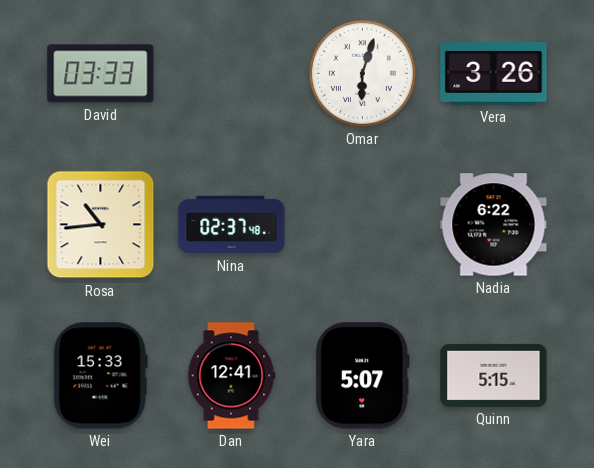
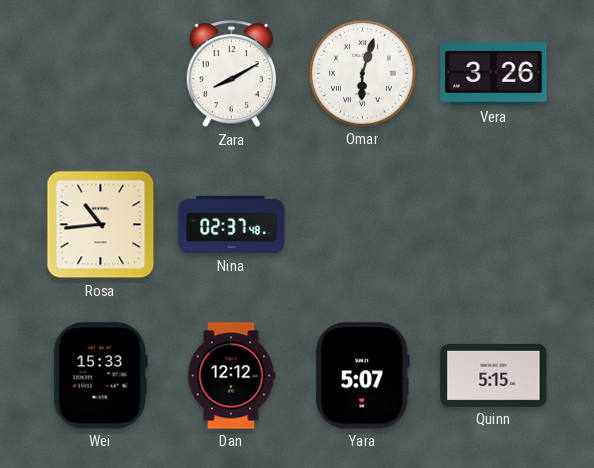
David: 03:33 -> none
Zara: none -> 8:10
Nadia: 6:22 -> none
Dan: 12:41 -> 12:12
